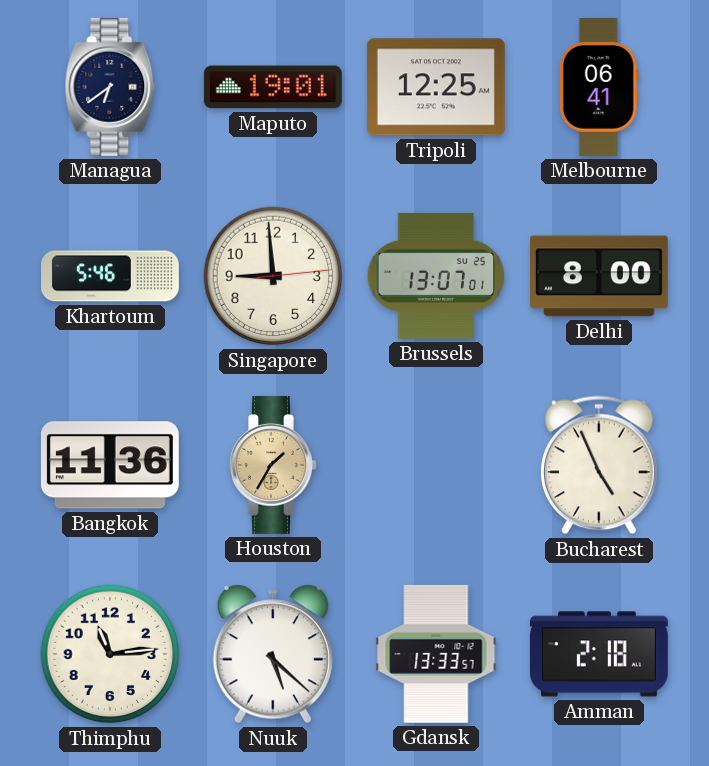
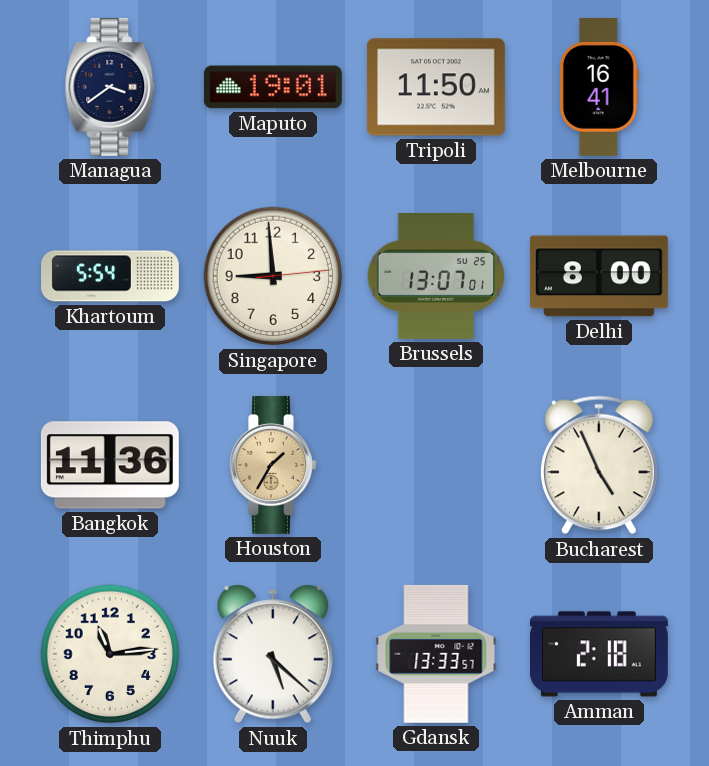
Managua: 6:39 -> 3:39
Tripoli: 12:25 -> 11:50
Melbourne: 06:41 -> 16:41
Khartoum: 5:46 -> 5:54
